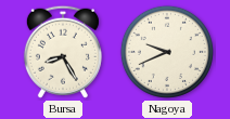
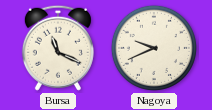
Bursa: 8:25 -> 11:19
